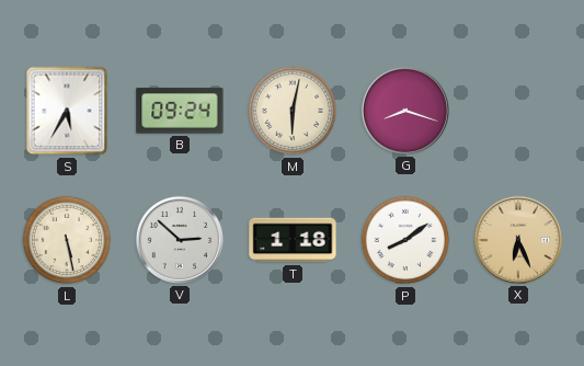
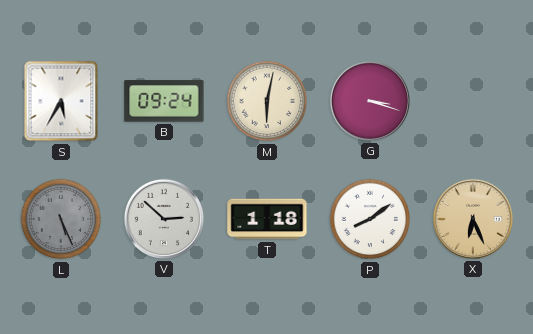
G: 8:18 -> 3:18
L: 5:28 -> 5:26
L dial: cream -> grey
